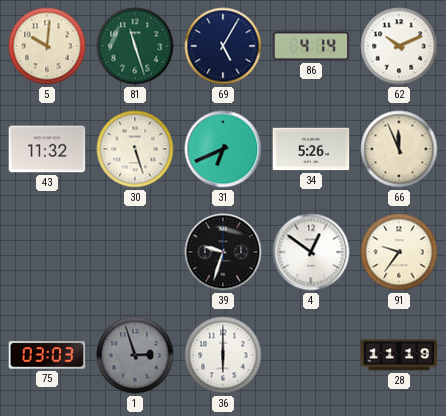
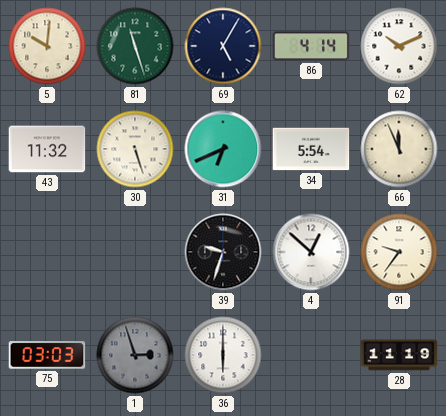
34: 5:26 -> 5:54
4: 12:51 -> 12:52
